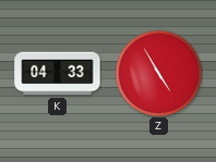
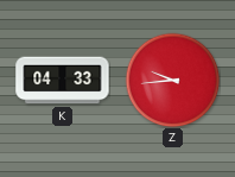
Z: 4:55 -> 9:44
